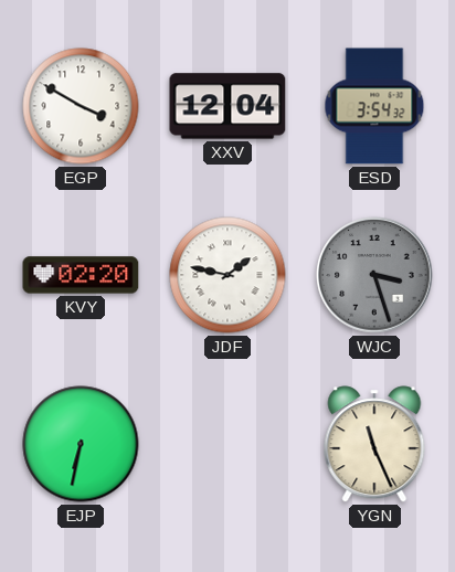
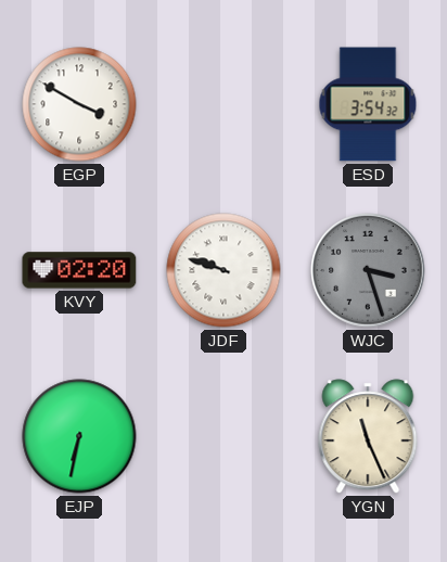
XXV: 12:04 -> none
JDF: 1:47 -> 9:48
